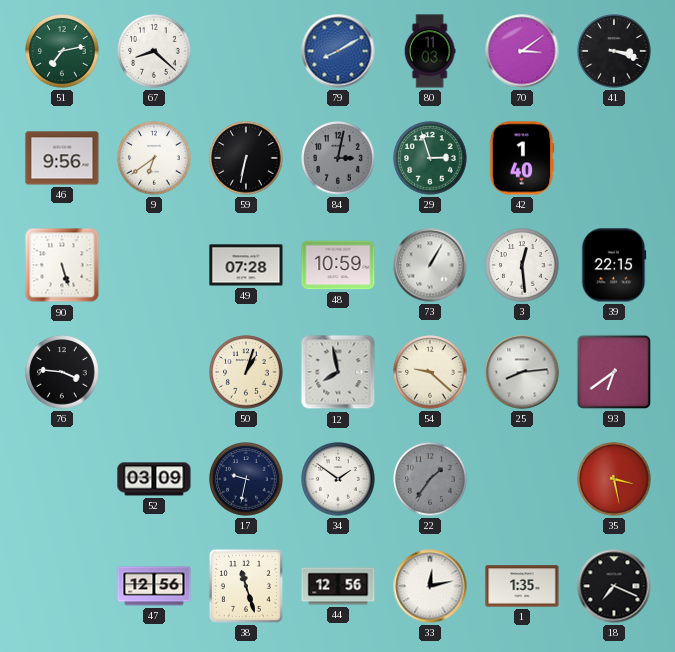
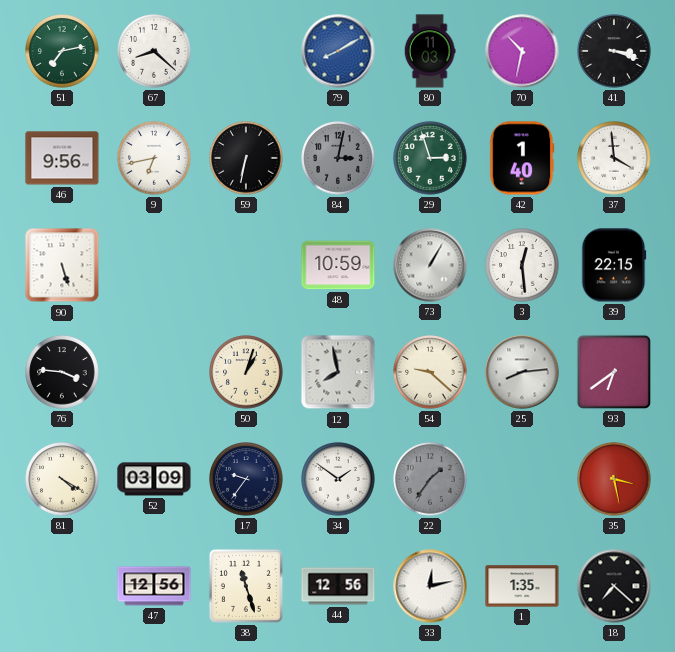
70: 3:09 -> 10:32
9: 6:39 -> 6:43
37: none -> 3:59
49: 07:28 -> none
81: none -> 4:20
17: 9:32 -> 9:36
18: 7:19 -> 7:22
